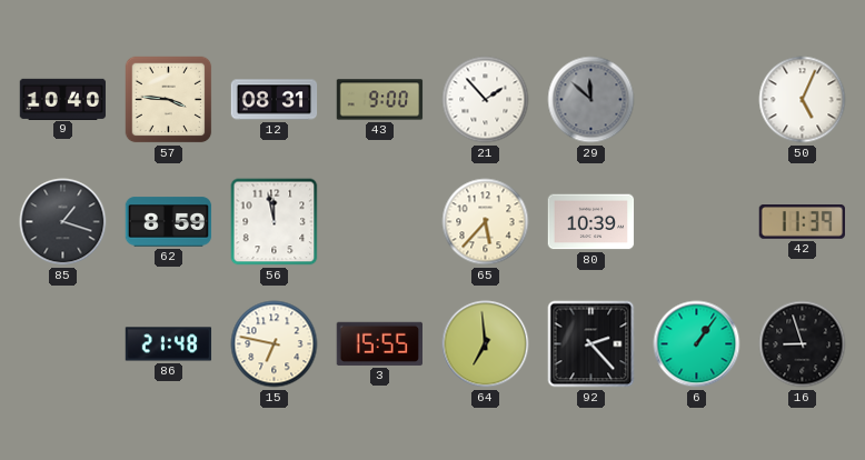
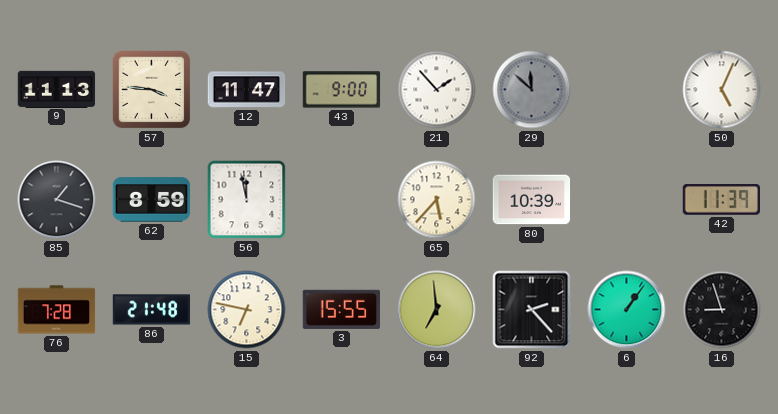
9: 10:40 -> 11:13
12: 08:31 -> 11:47
76: none -> 7:28
